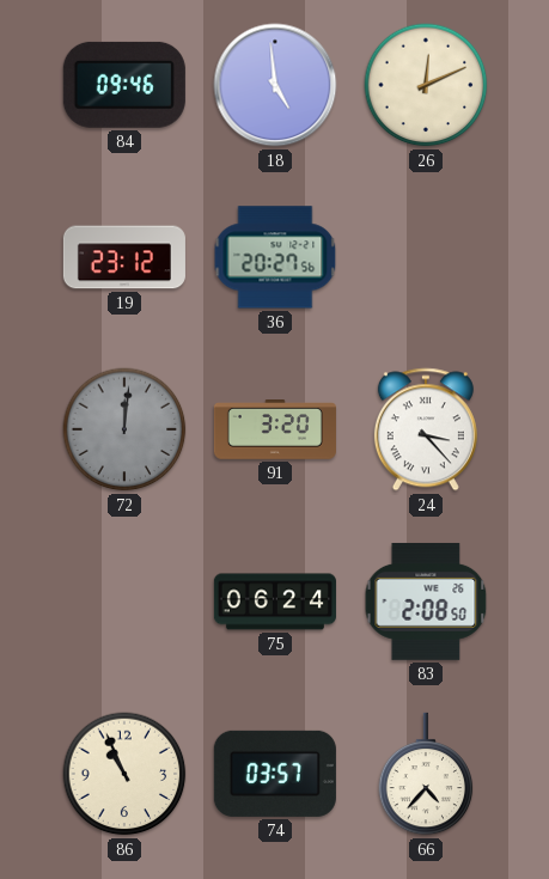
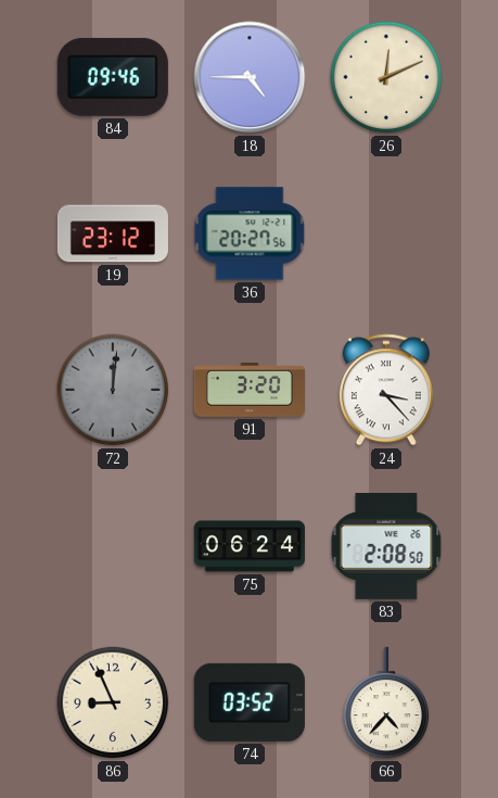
18: 4:59 -> 4:45
86: 10:56 -> 8:56
74: 03:57 -> 03:52
